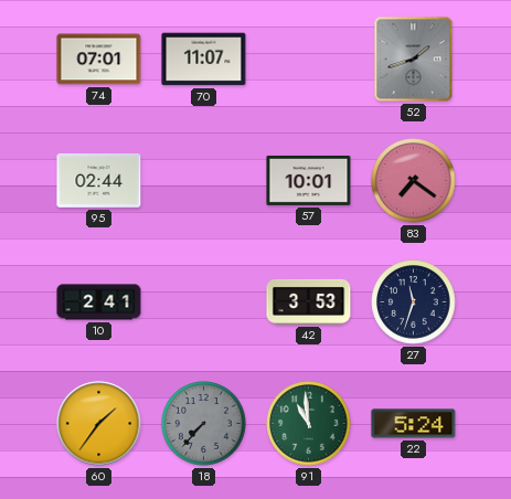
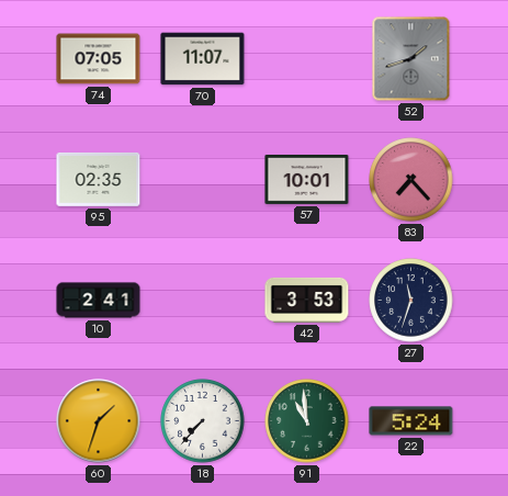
74: 07:01 -> 07:05
95: 02:44 -> 02:35
83: 7:21 -> 7:23
60: 1:36 -> 1:33
18 dial: grey -> white
